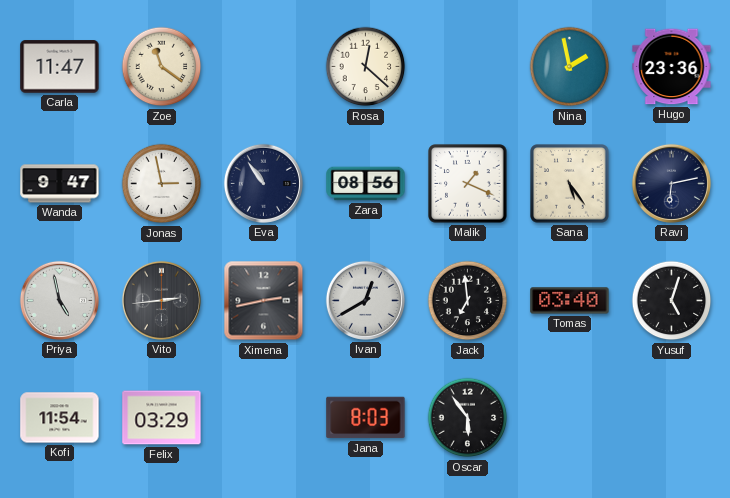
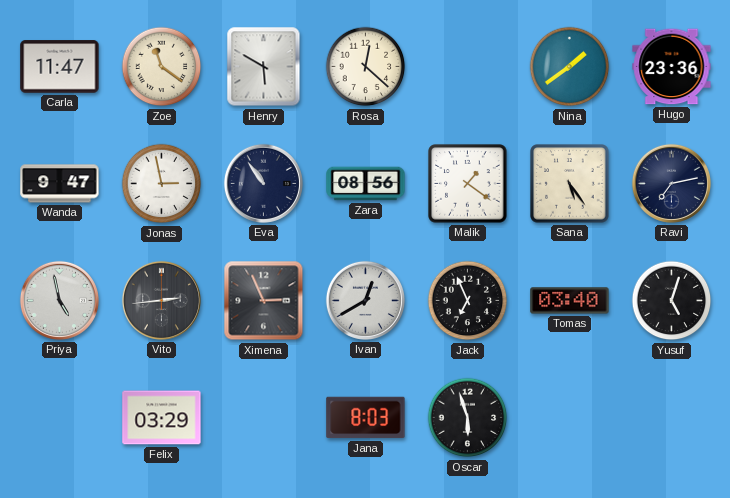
Henry: none -> 5:50
Nina: 1:58 -> 1:39
Malik: 1:19 -> 1:21
Ravi: 6:13 -> 7:13
Ximena: 2:43 -> 2:56
Jack: 6:59 -> 6:56
Kofi: 11:54 -> none
Oscar: 5:54 -> 5:57
